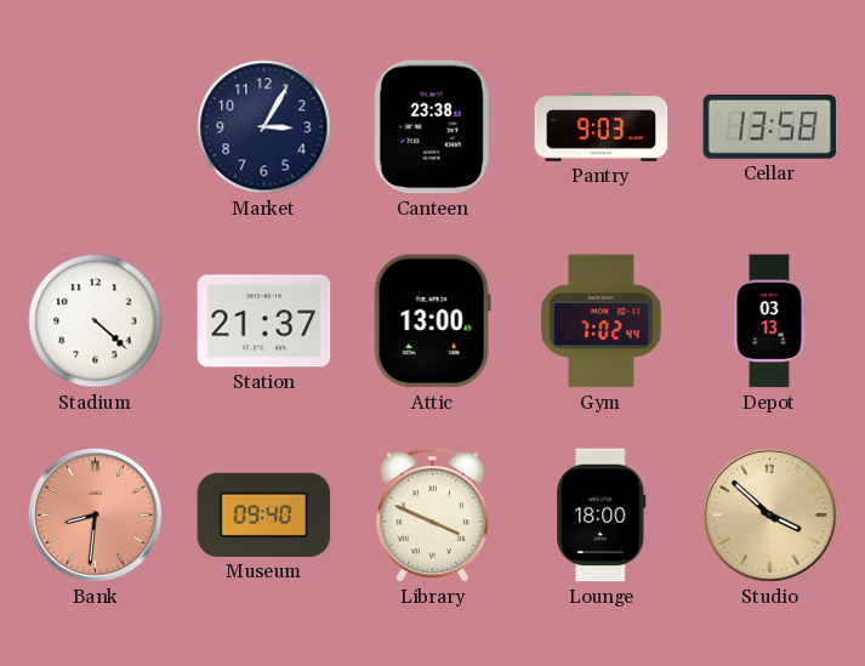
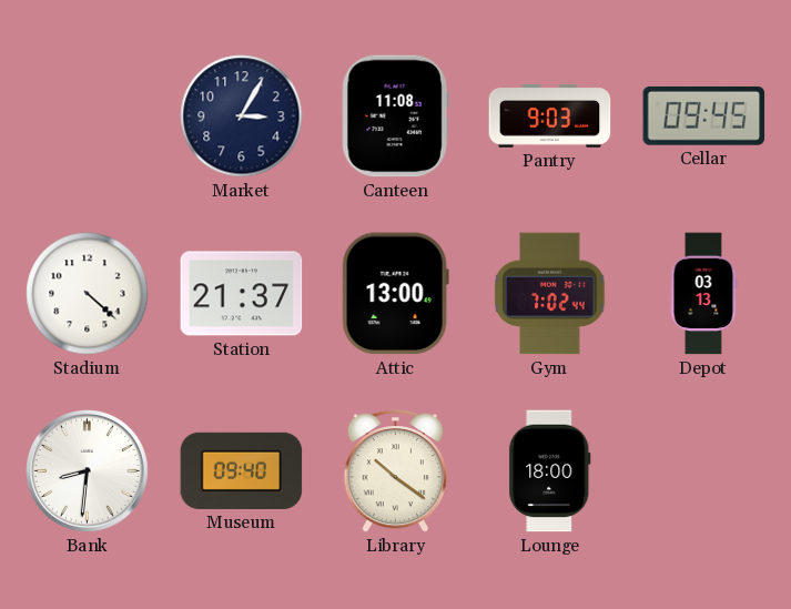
Canteen: 23:38 -> 11:08
Cellar: 13:58 -> 09:45
Bank dial: salmon -> white
Library: 3:49 -> 10:21
Studio: 3:52 -> none
